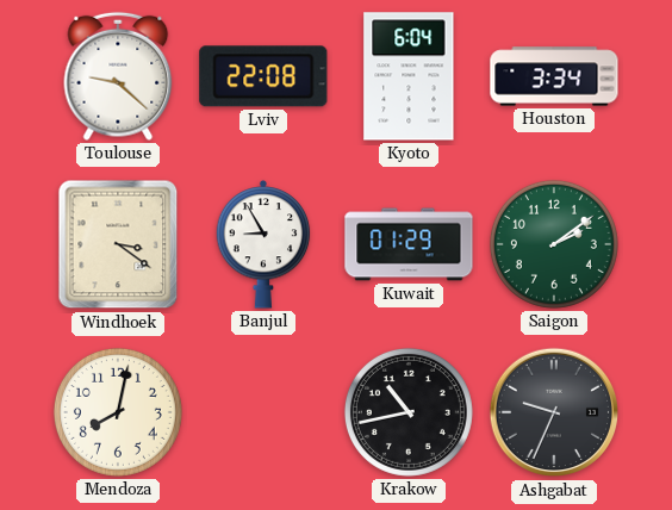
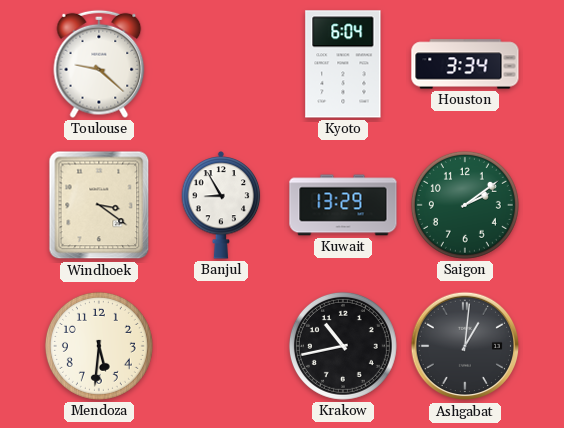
Lviv: 22:08 -> none
Kuwait: 01:29 -> 13:29
Mendoza: 8:02 -> 5:31
Ashgabat: 9:34 -> 1:01
